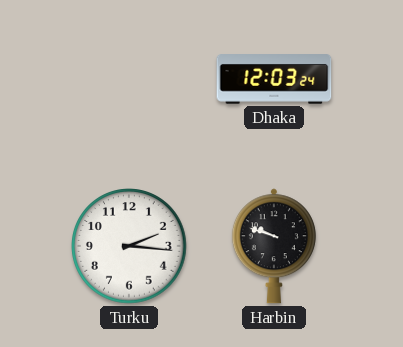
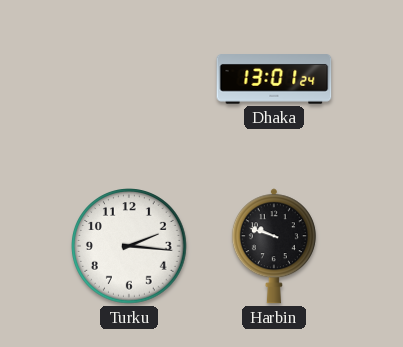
Dhaka: 12:03 -> 13:01
